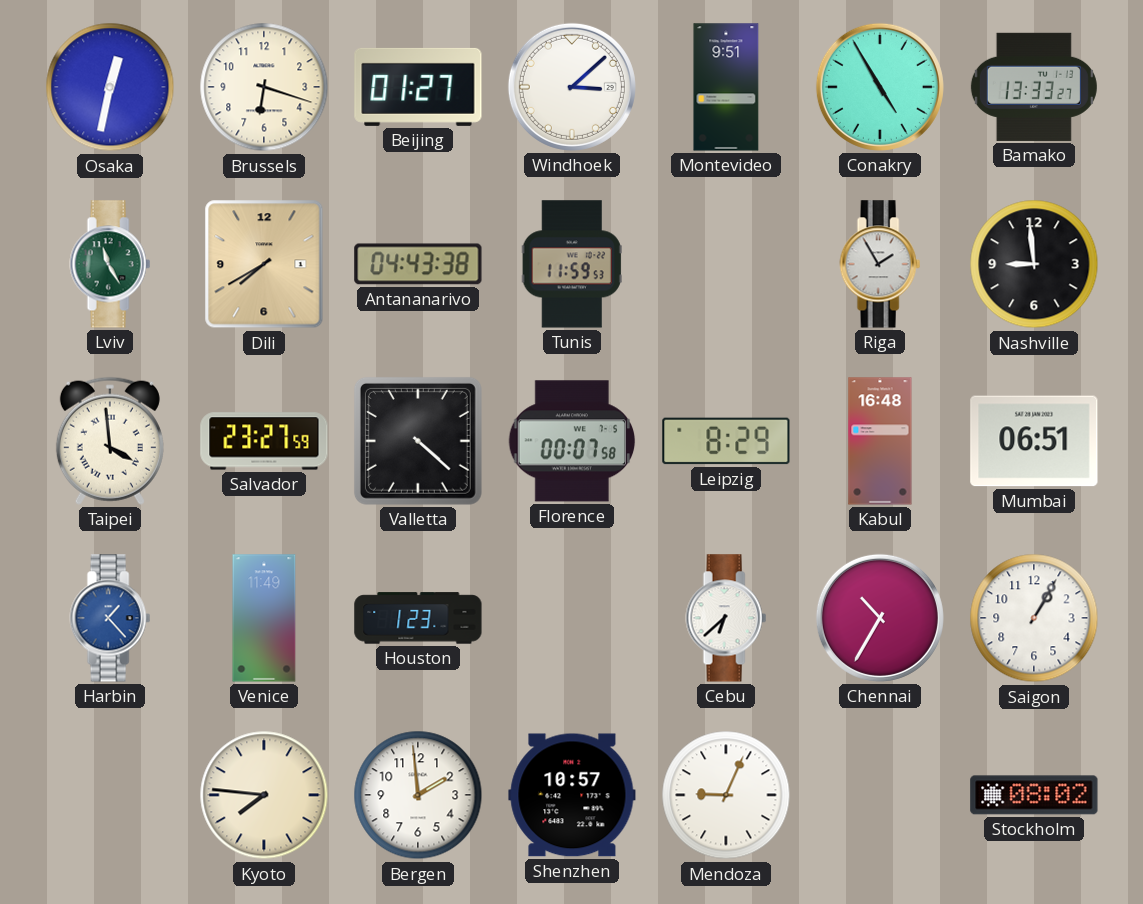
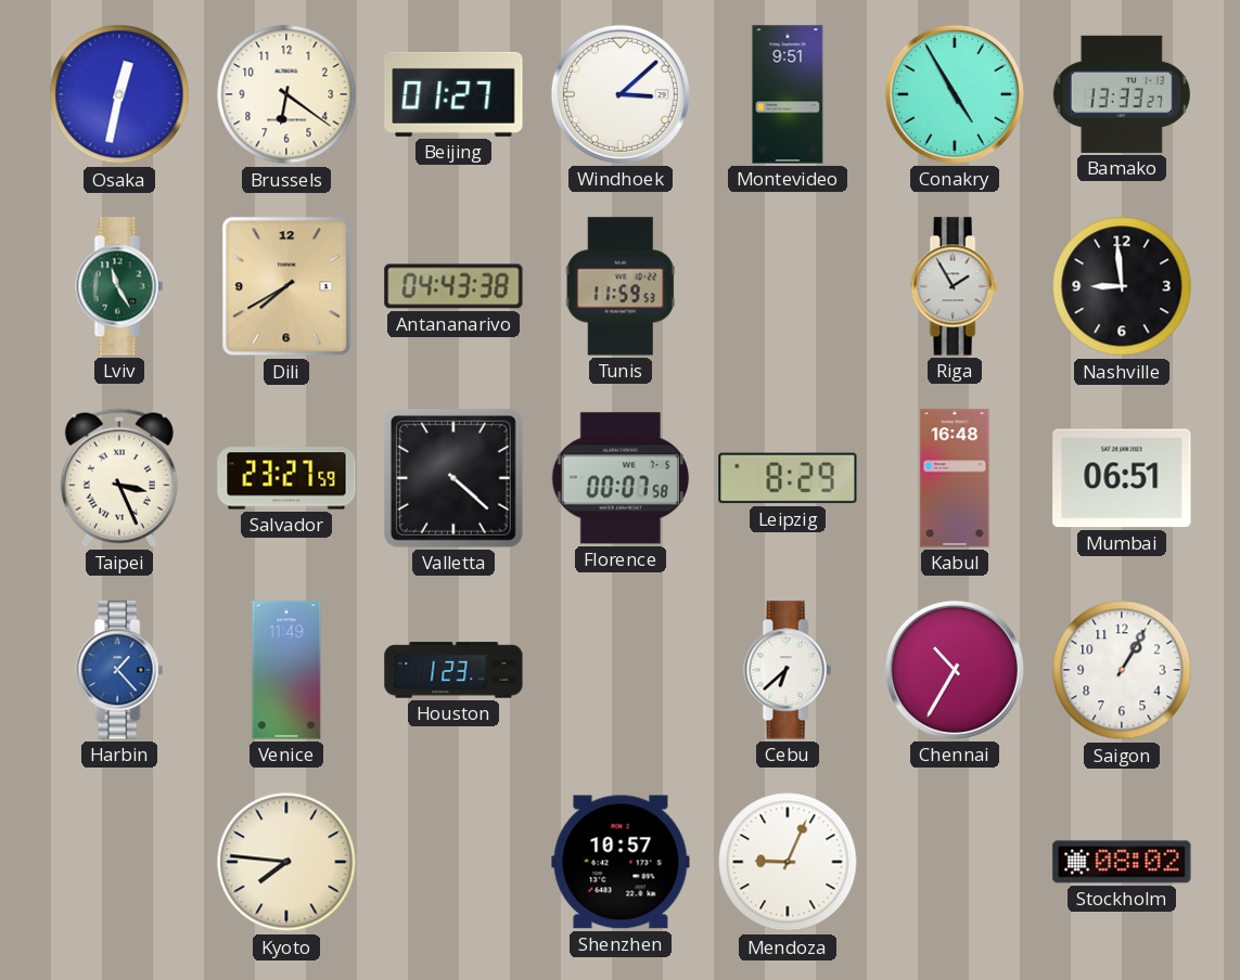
Brussels: 6:18 -> 6:21
Taipei: 3:59 -> 3:26
Bergen: 1:59 -> none
